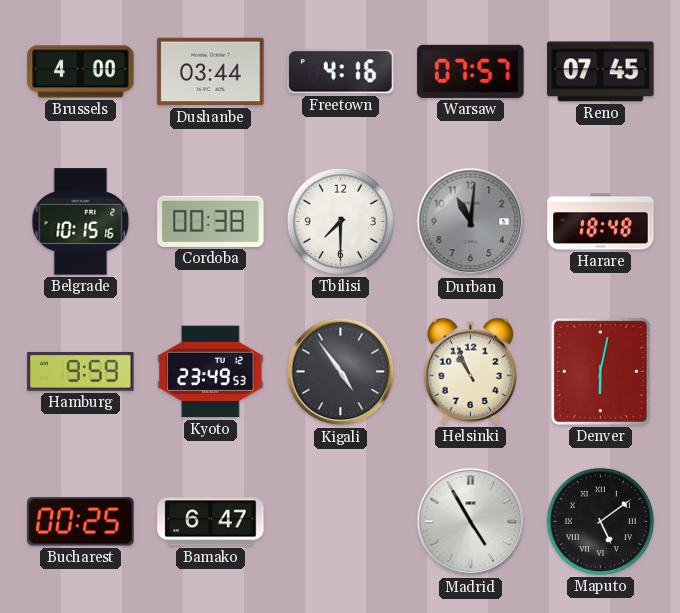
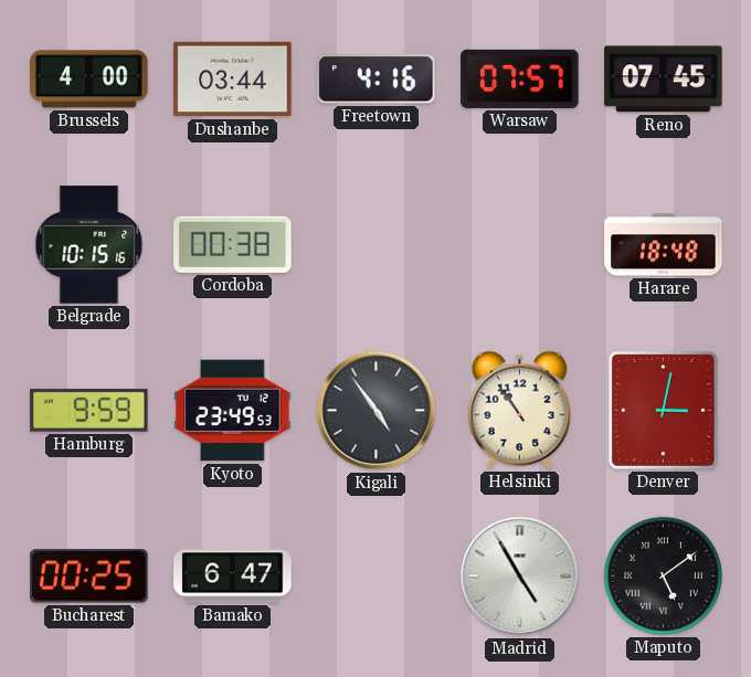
Tbilisi: 7:30 -> none
Durban: 11:01 -> none
Helsinki: 10:56 -> 10:54
Denver: 6:02 -> 3:02
